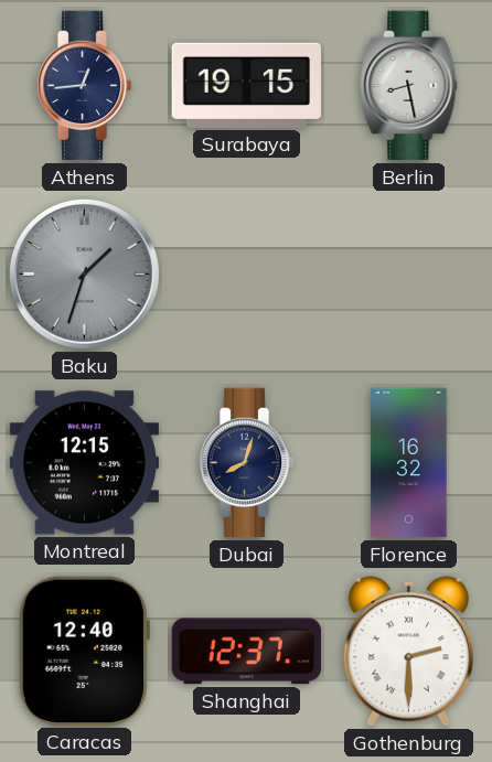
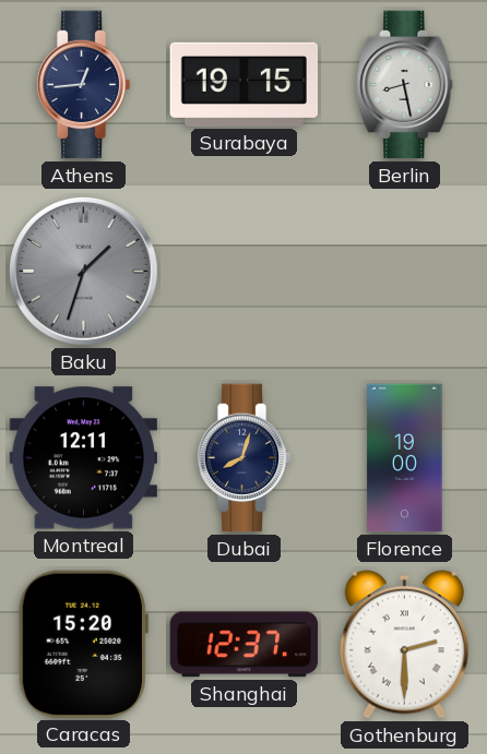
Montreal: 12:15 -> 12:11
Florence: 16:32 -> 19:00
Caracas: 12:40 -> 15:20
